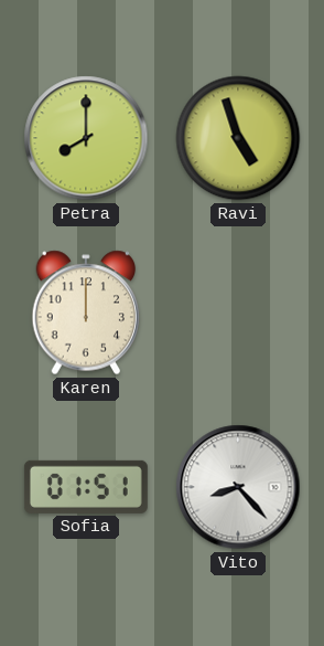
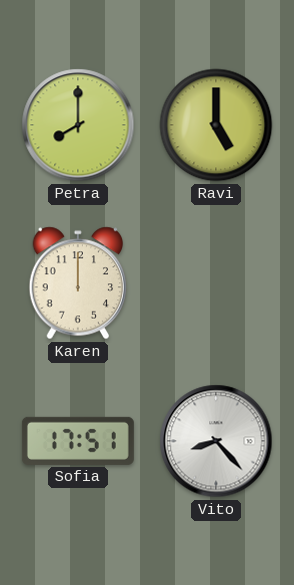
Ravi: 4:57 -> 5:00
Sofia: 01:51 -> 17:51
